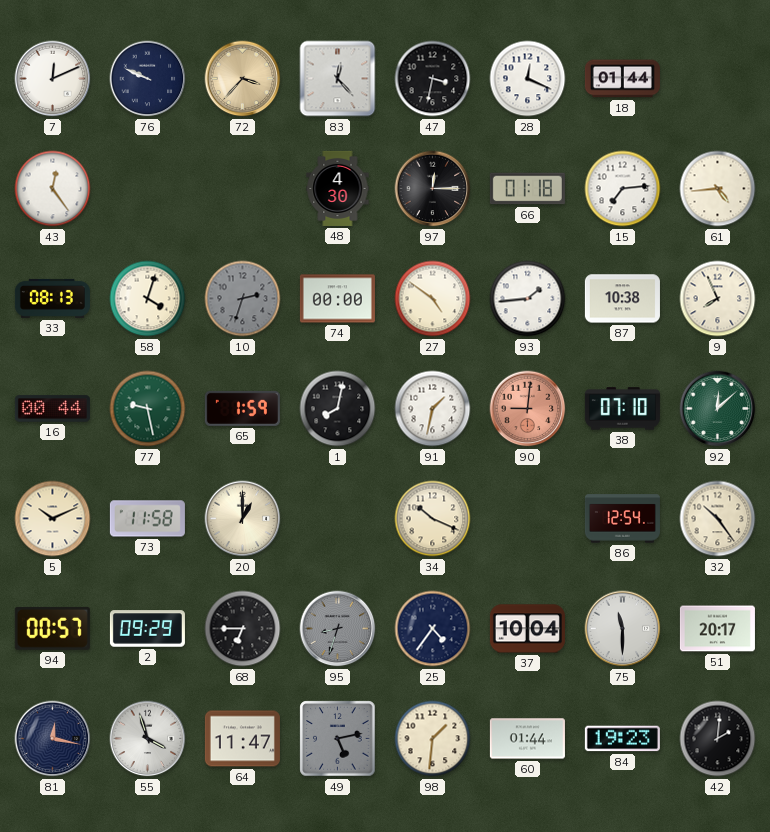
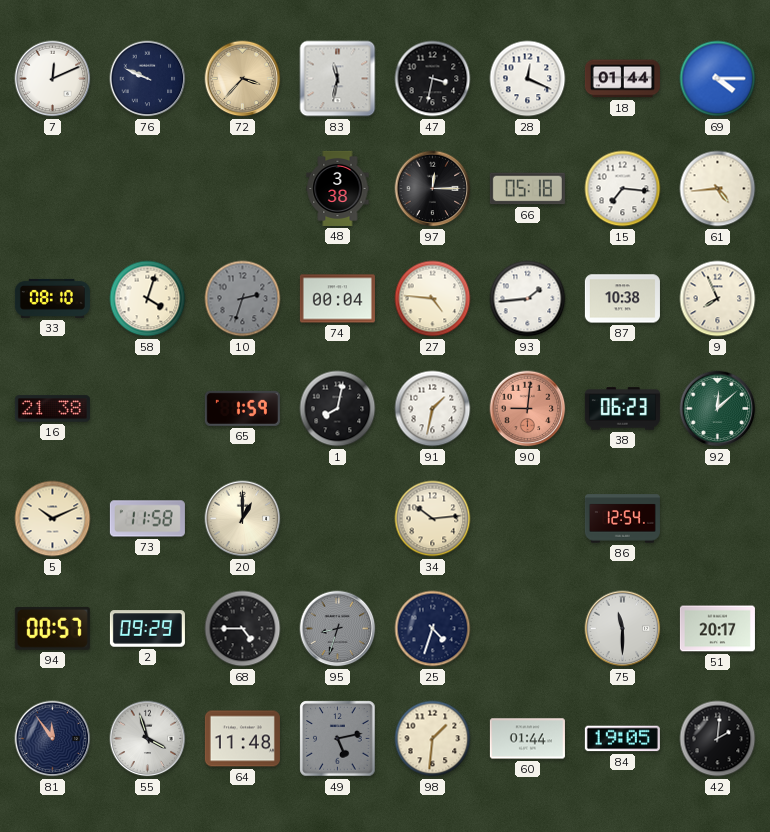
83: 12:23 -> 11:32
69: none -> 4:15
43: 12:24 -> none
48: 4:30 -> 3:38
66: 01:18 -> 05:18
15: 7:14 -> 7:16
33: 08:13 -> 08:10
74: 00:00 -> 00:04
27: 4:51 -> 4:46
16: 00:44 -> 21:38
77: 9:28 -> none
38: 07:10 -> 06:23
34: 10:19 -> 10:14
32: 10:24 -> none
68: 6:45 -> 4:45
25: 4:36 -> 4:33
37: 10:04 -> none
81: 12:17 -> 11:54
64: 11:47 -> 11:48
84: 19:23 -> 19:05
